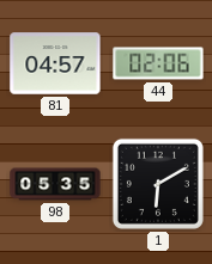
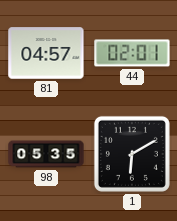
44: 02:06 -> 02:01
